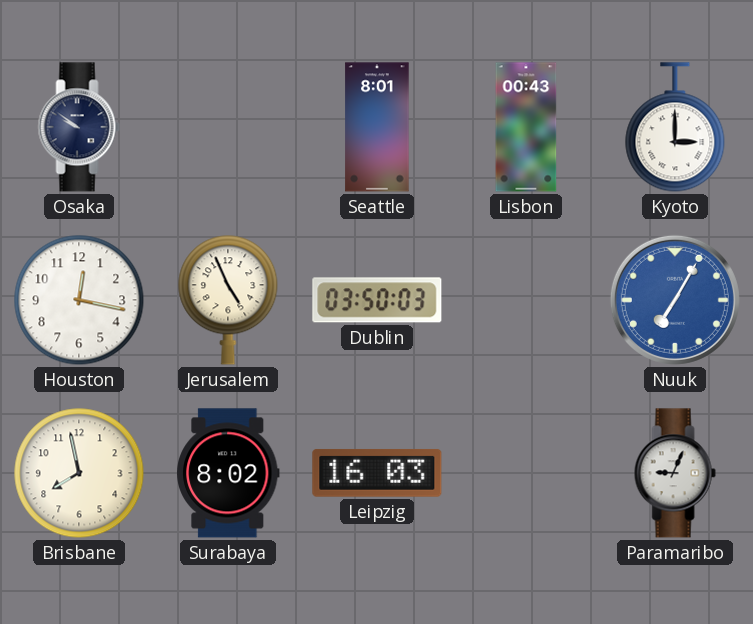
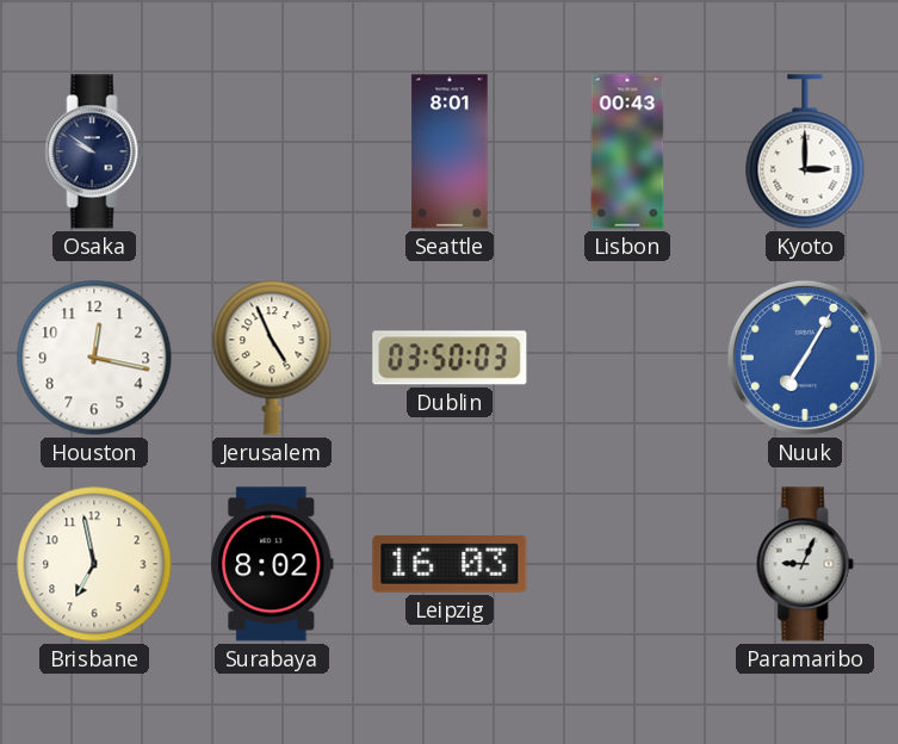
Brisbane: 7:58 -> 6:58
